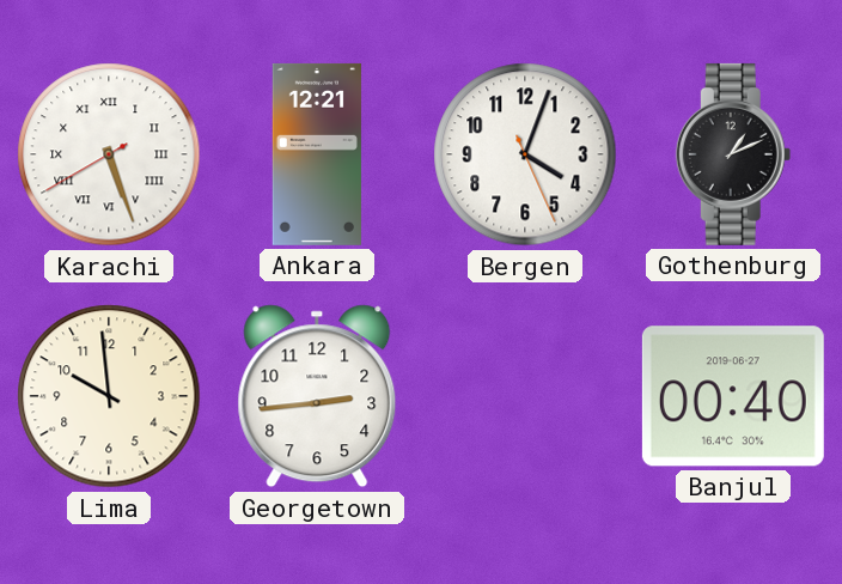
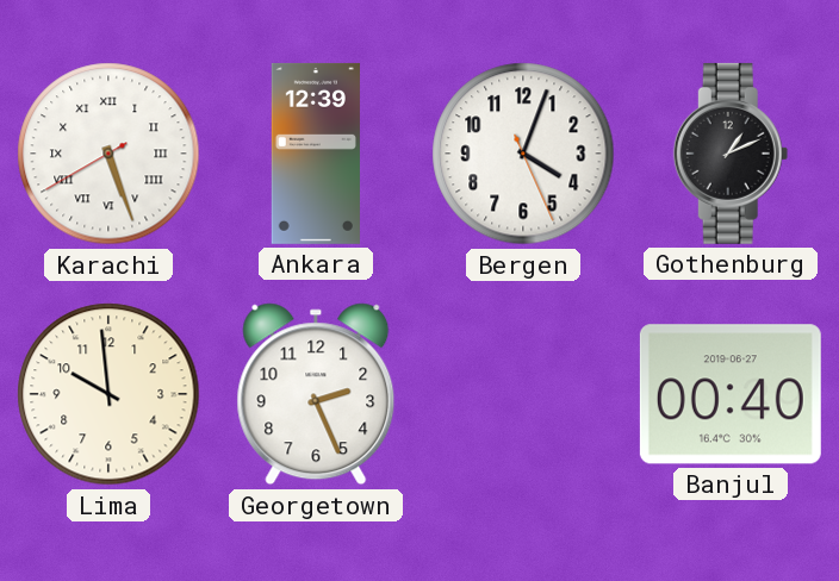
Ankara: 12:21 -> 12:39
Georgetown: 2:44 -> 2:26
